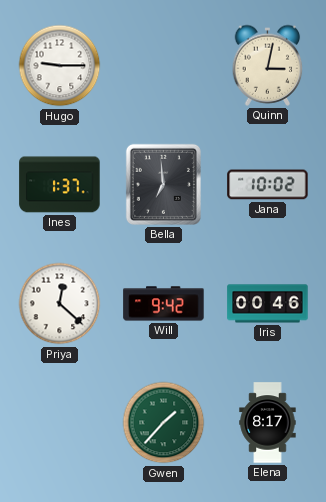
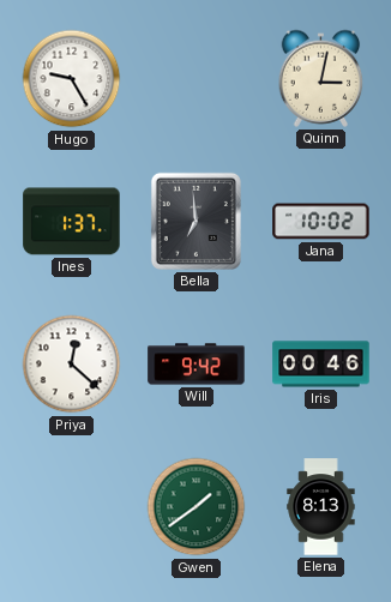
Hugo: 9:15 -> 9:25
Gwen: 1:37 -> 1:39
Elena: 8:17 -> 8:13
